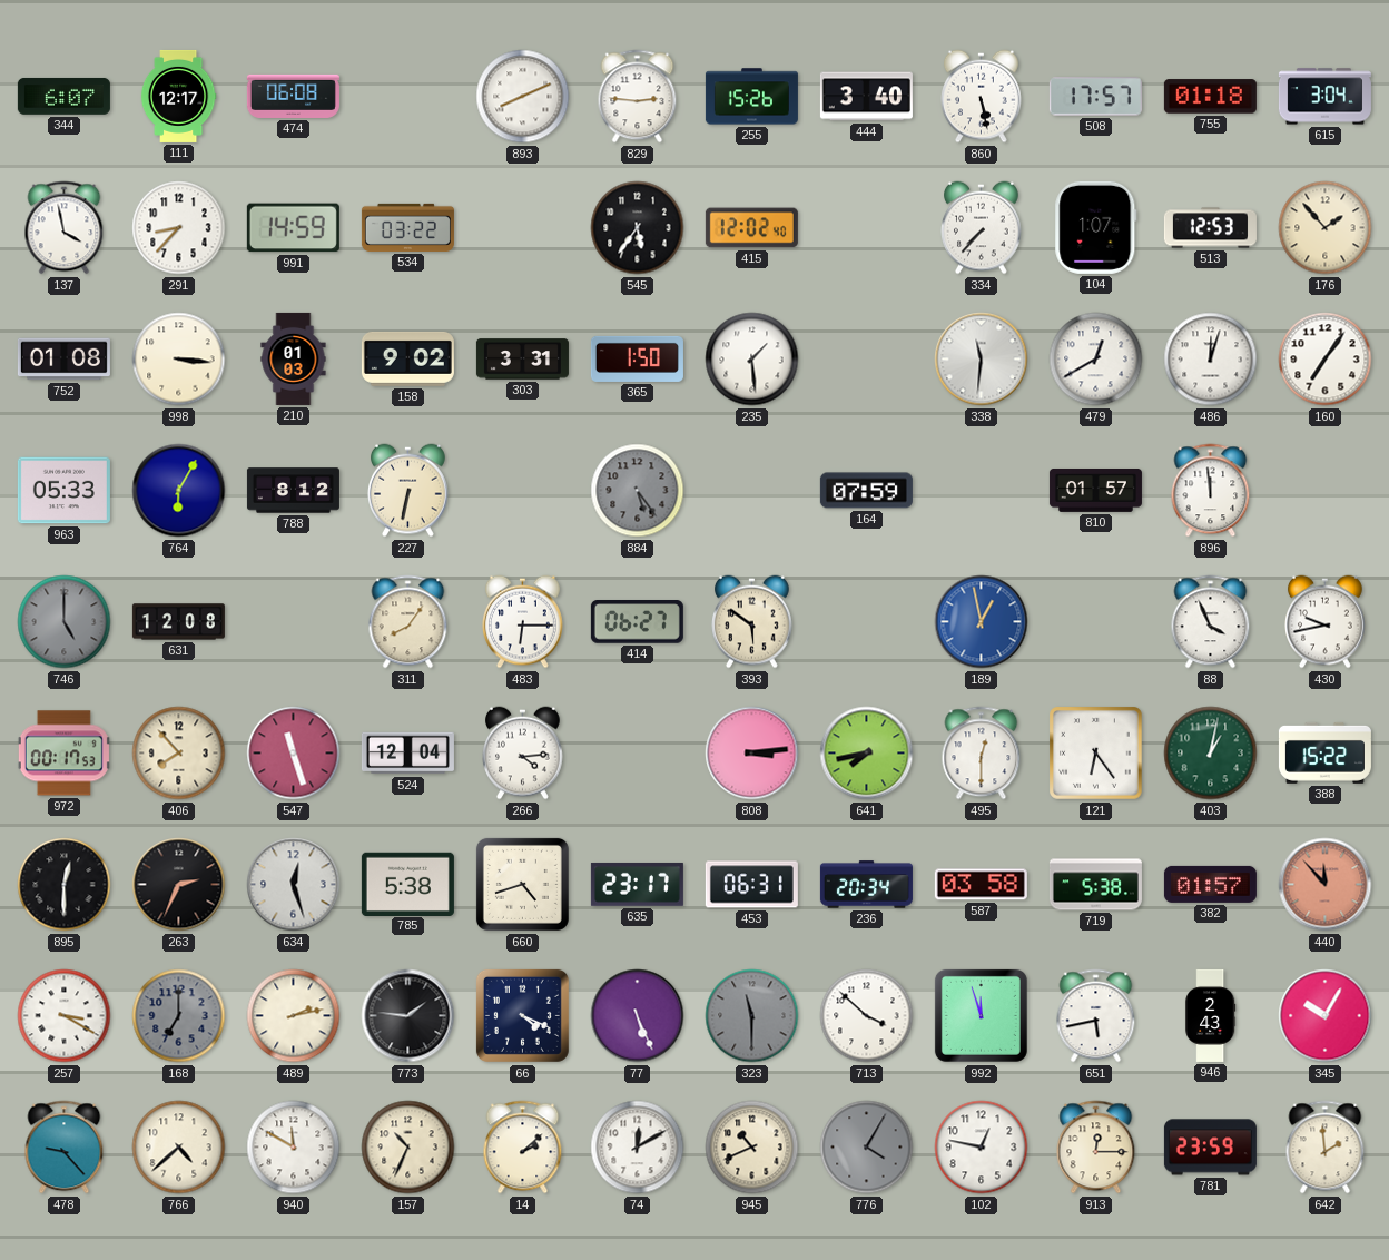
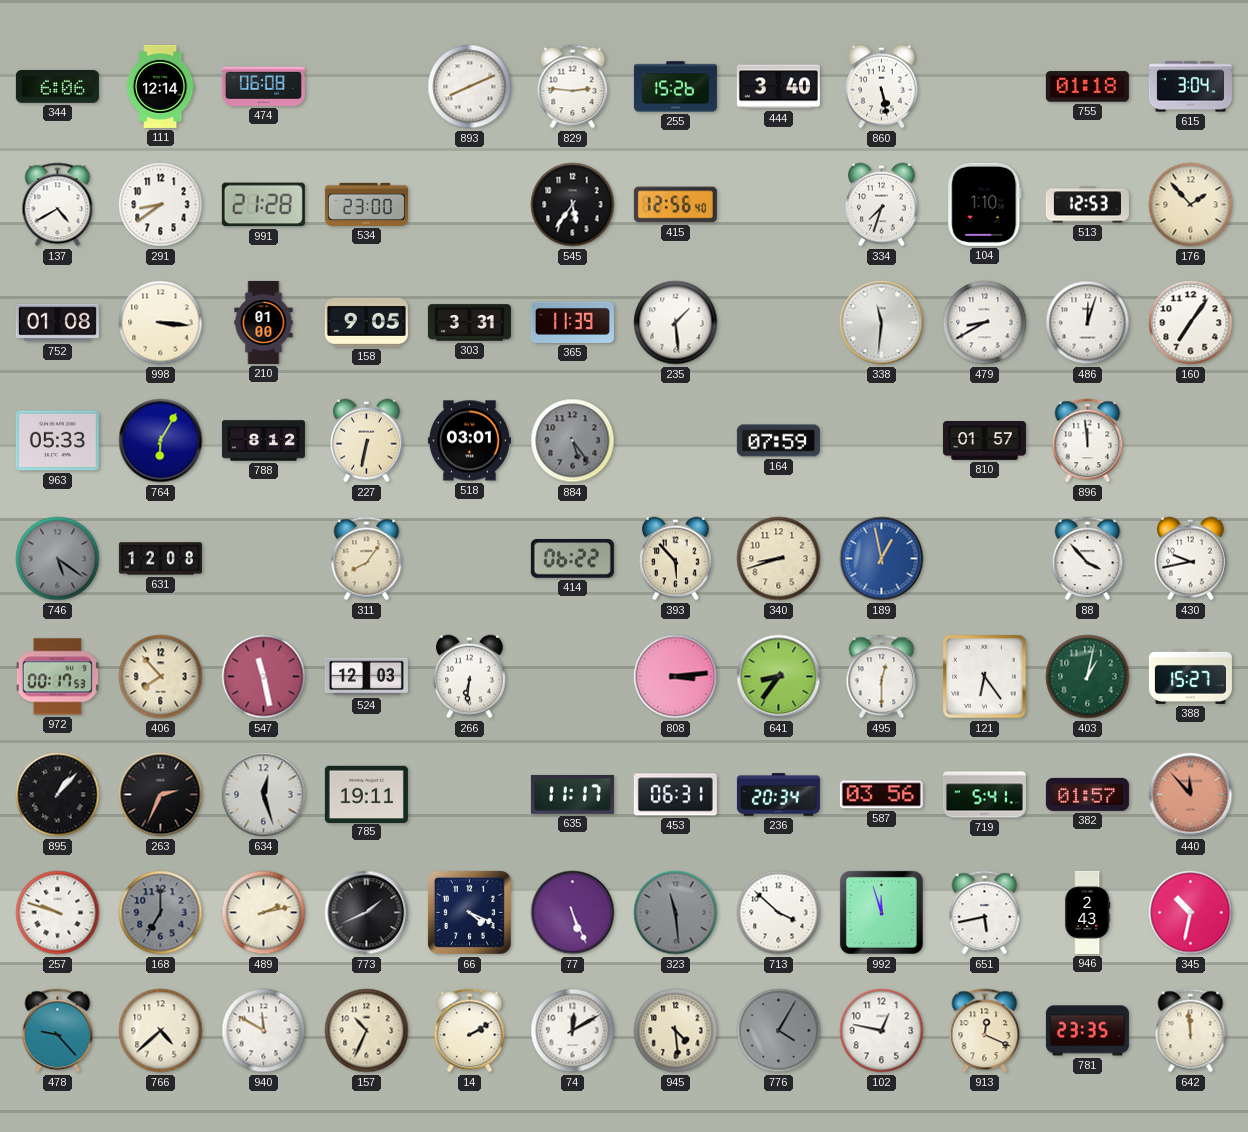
344: 6:07 -> 6:06
111: 12:17 -> 12:14
508: 17:57 -> none
137: 3:58 -> 4:40
291: 8:37 -> 8:39
991: 14:59 -> 21:28
534: 03:22 -> 23:00
415: 12:02 -> 12:56
334: 7:37 -> 7:33
104: 1:07 -> 1:10
210: 01:03 -> 01:00
158: 9:02 -> 9:05
365: 1:50 -> 11:39
479: 12:40 -> 8:40
518: none -> 03:01
746: 5:00 -> 5:21
483: 6:15 -> none
414: 06:27 -> 06:22
393: 5:51 -> 5:53
340: none -> 8:42
88: 3:56 -> 3:53
547: 11:27 -> 11:28
524: 12:04 -> 12:03
266: 4:14 -> 6:31
641: 7:43 -> 8:36
388: 15:22 -> 15:27
895: 12:30 -> 1:07
785: 5:38 -> 19:11
660: 4:42 -> none
635: 23:17 -> 11:17
587: 03:58 -> 03:56
719: 5:38 -> 5:41
257: 3:20 -> 9:48
773: 1:46 -> 1:41
323: 11:30 -> 11:29
345: 10:05 -> 10:32
14: 2:08 -> 2:10
945: 10:41 -> 4:29
913: 12:15 -> 12:19
781: 23:59 -> 23:35
642: 1:59 -> 11:59
